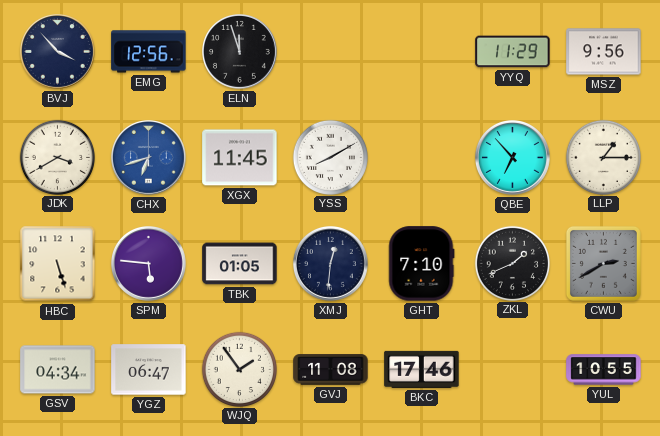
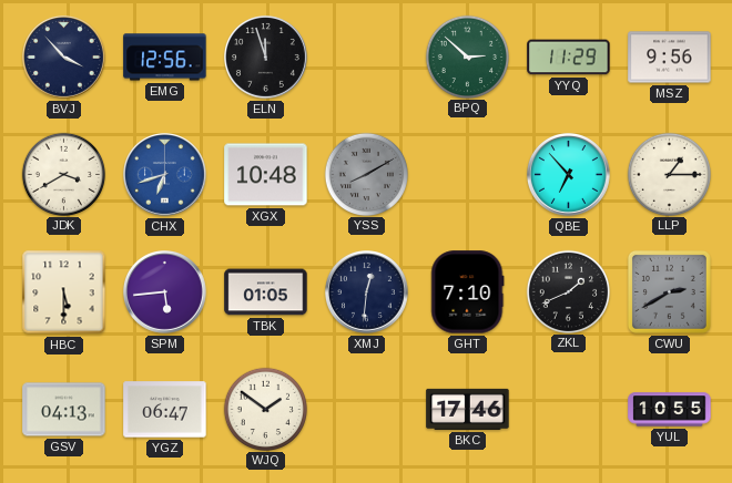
BPQ: none -> 2:52
XGX: 11:45 -> 10:48
YSS dial: white -> grey
HBC: 5:27 -> 5:30
SPM: 5:46 -> 5:44
GSV: 04:34 -> 04:13
WJQ: 1:54 -> 1:51
GVJ: 11:08 -> none
